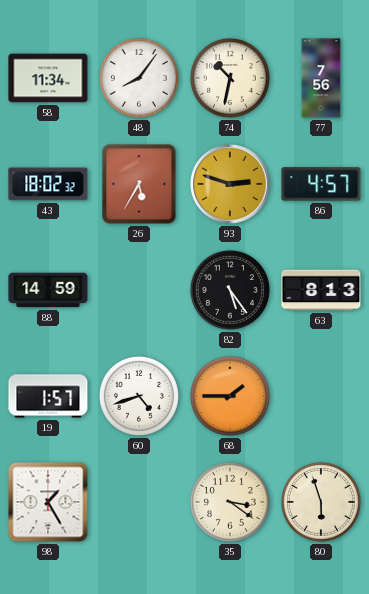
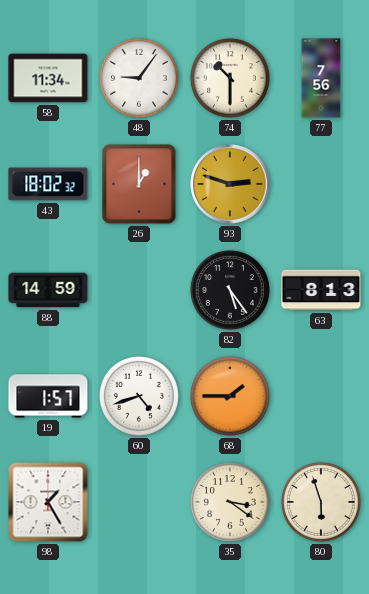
48: 8:06 -> 9:06
74: 10:32 -> 10:30
26: 5:35 -> 1:00
86: 4:57 -> none
